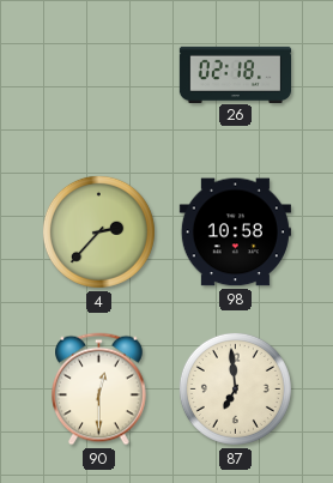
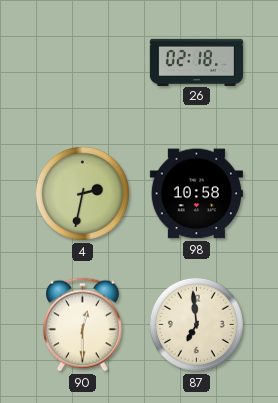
4: 2:37 -> 2:32
